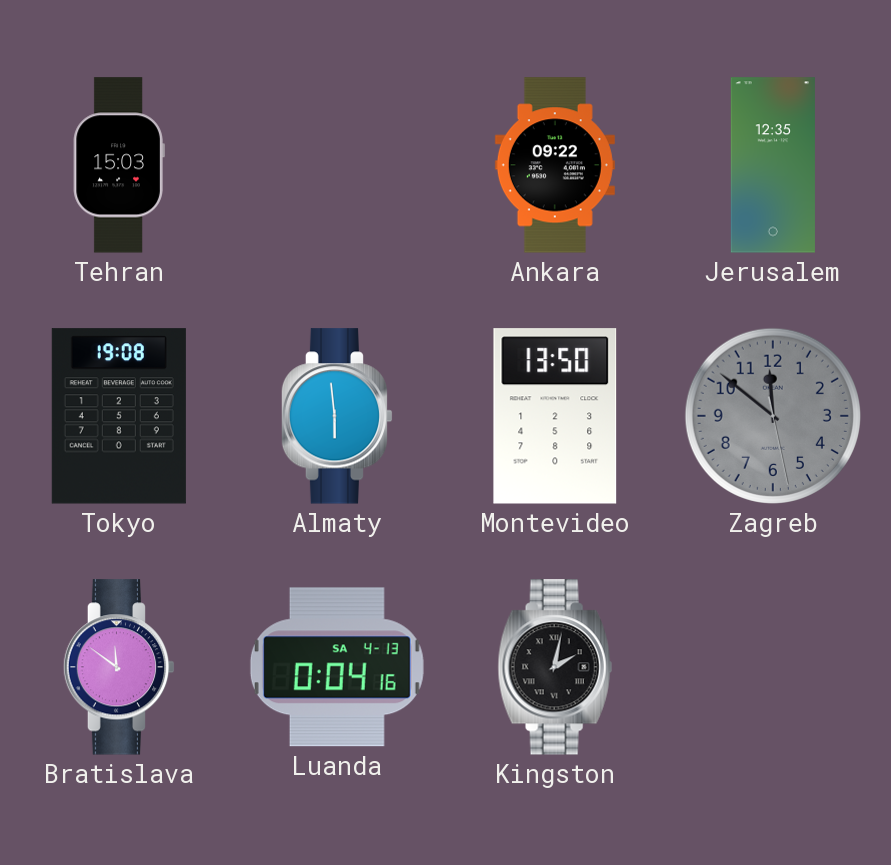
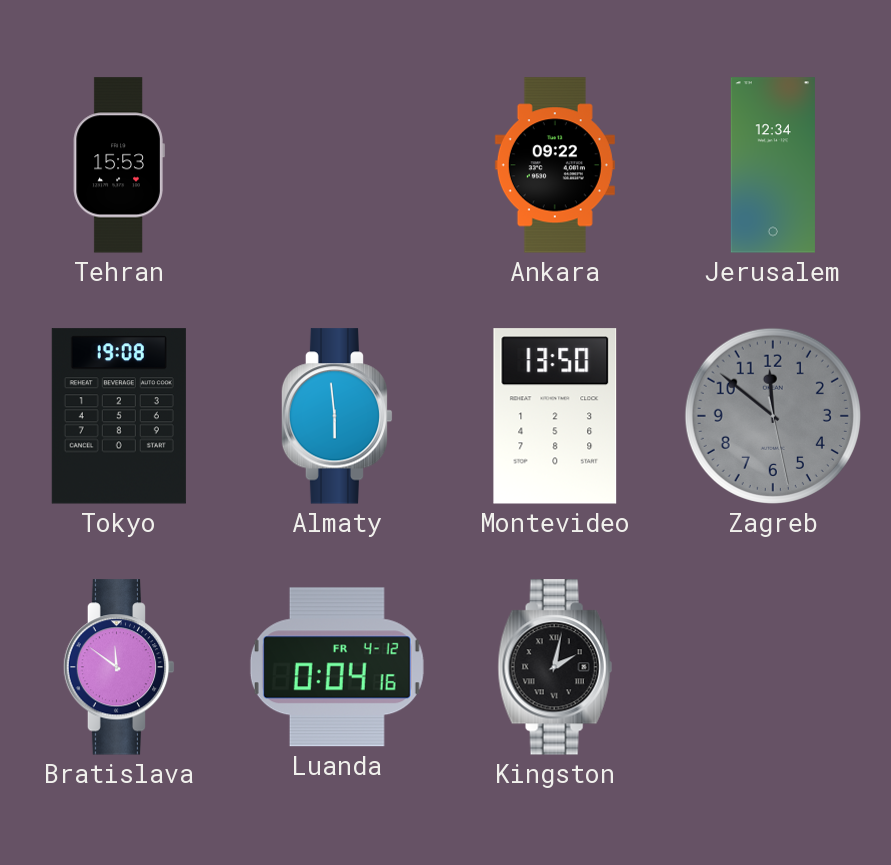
Tehran: 15:03 -> 15:53
Jerusalem: 12:35 -> 12:34
Luanda date: SA 4-13 -> FR 4-12
